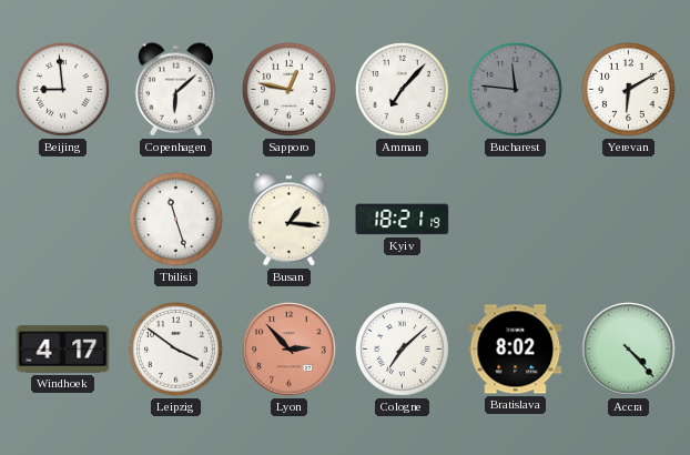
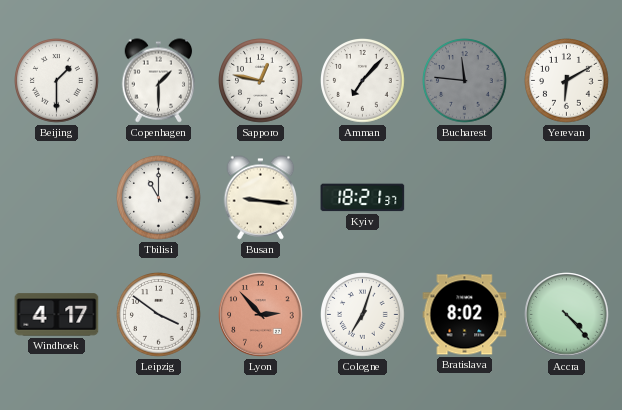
Beijing: 8:59 -> 1:30
Copenhagen: 6:08 -> 1:30
Tbilisi: 11:27 -> 11:00
Busan: 1:16 -> 9:16
Kyiv: 18:21:19 -> 18:21:37
Cologne: 7:08 -> 7:03
